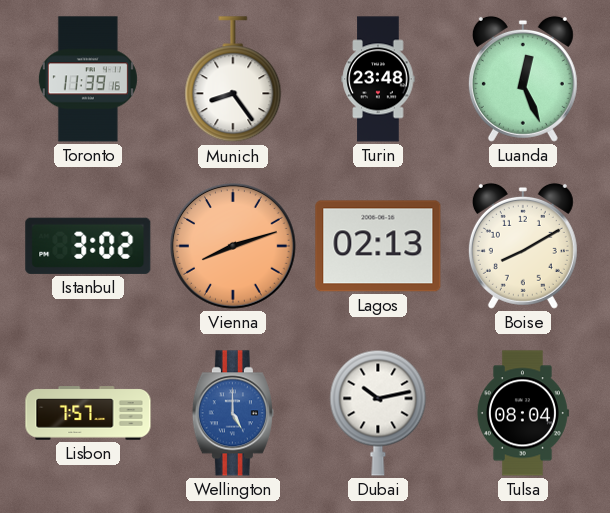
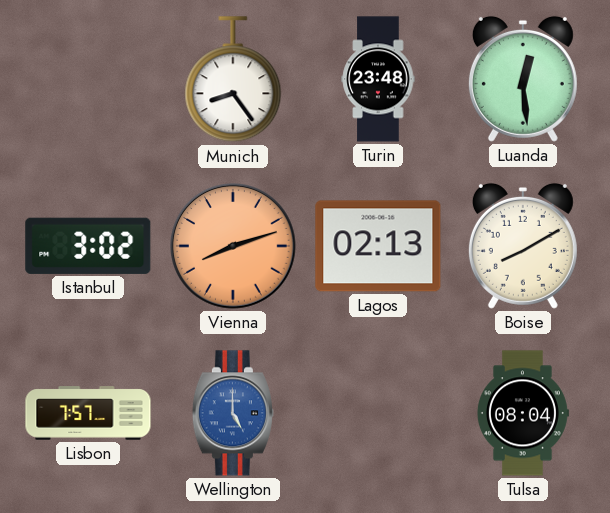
Toronto: 11:39 -> none
Luanda: 12:26 -> 12:29
Dubai: 10:13 -> none
